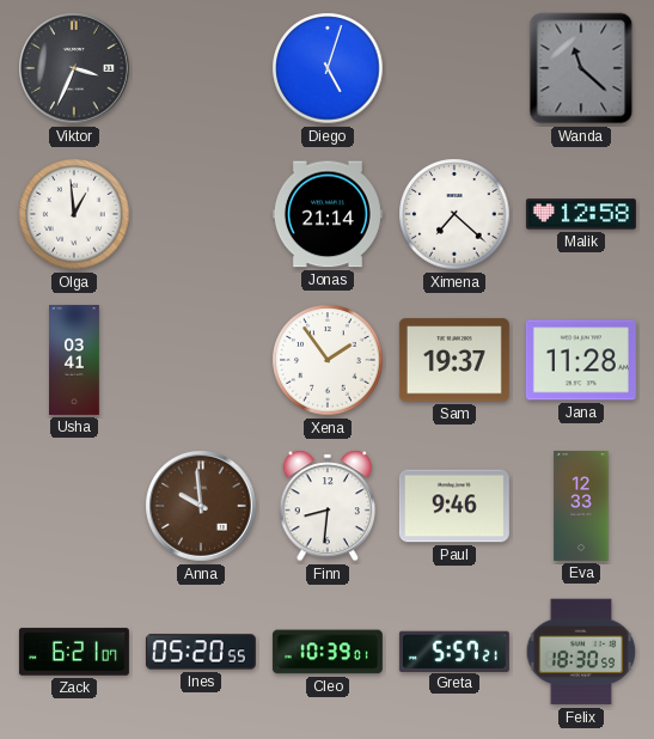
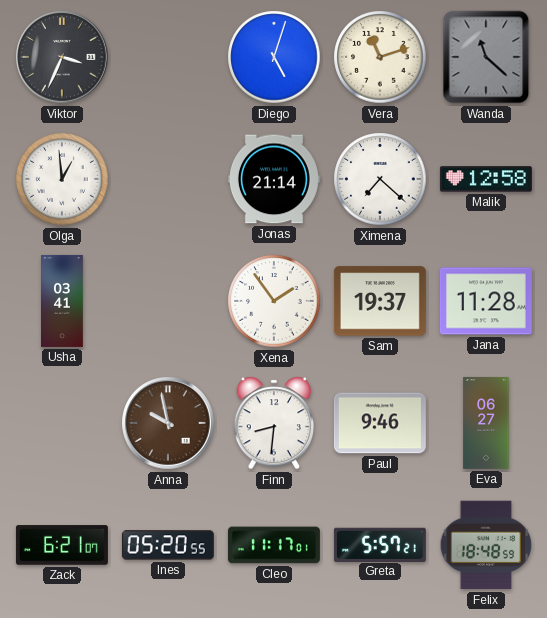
Vera: none -> 11:12
Anna: 9:59 -> 9:58
Eva: 12:33 -> 06:27
Cleo: 10:39 -> 11:17
Felix: 18:30 -> 18:48
